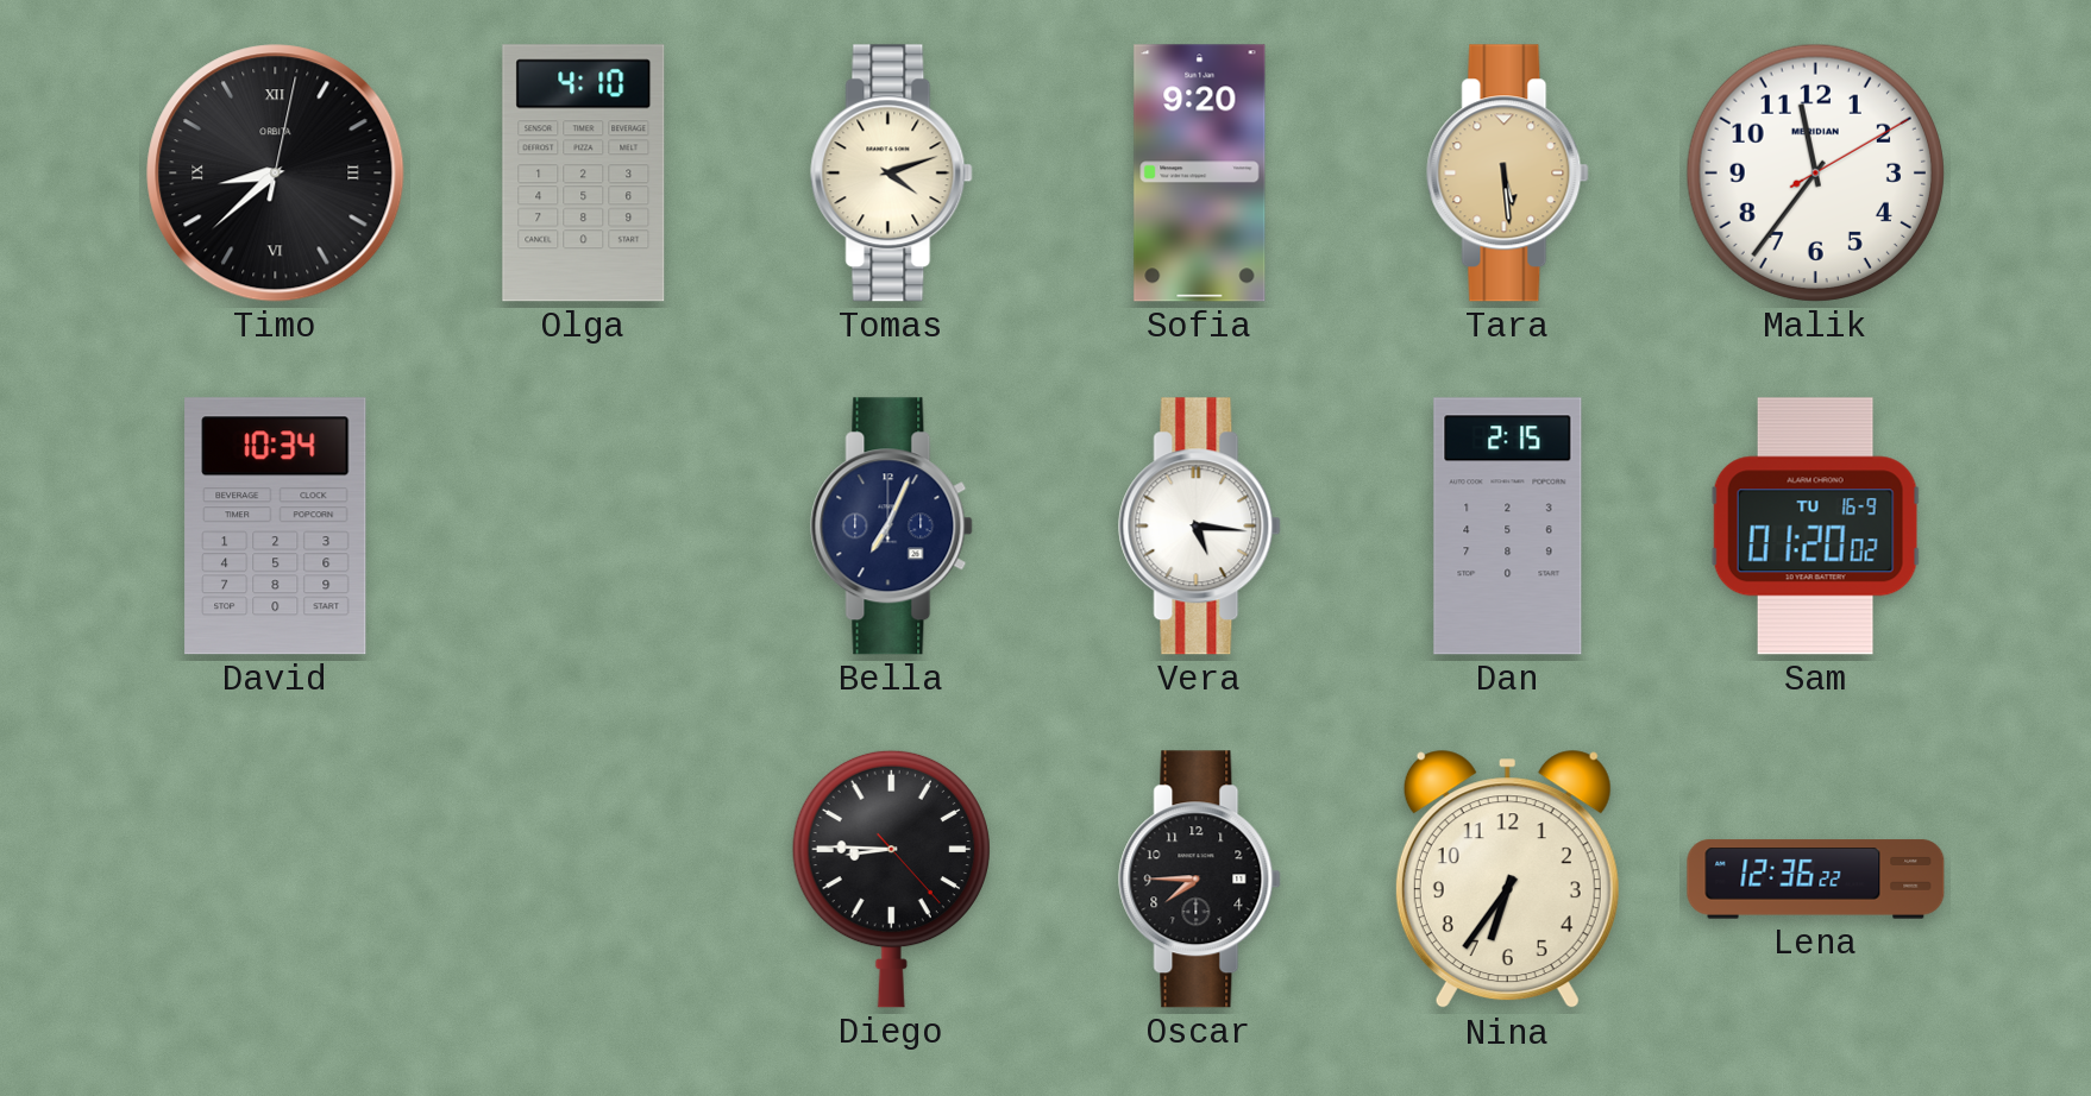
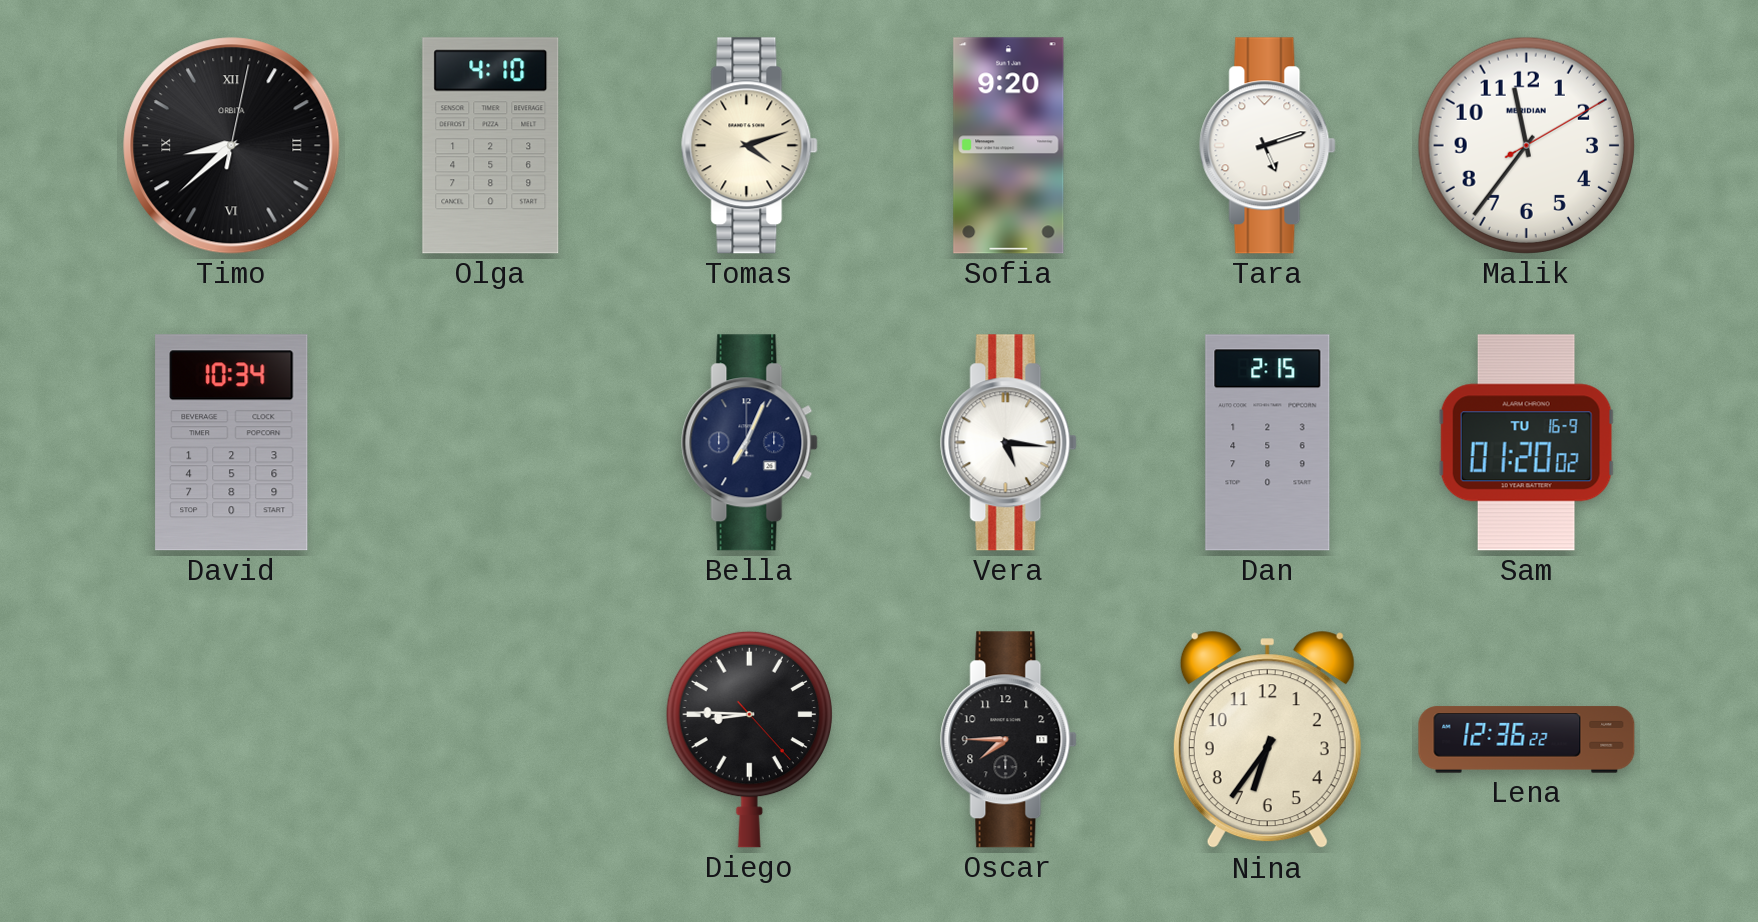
Tara: 5:29 -> 5:12
Tara dial: champagne -> white
